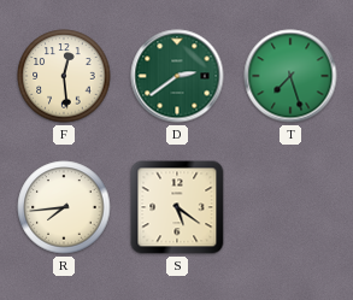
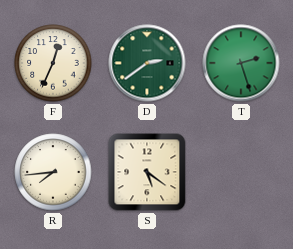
F: 12:29 -> 12:34
T: 7:27 -> 2:27
